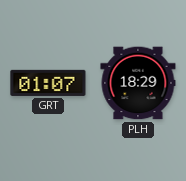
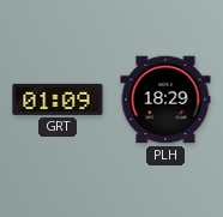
GRT: 01:07 -> 01:09
